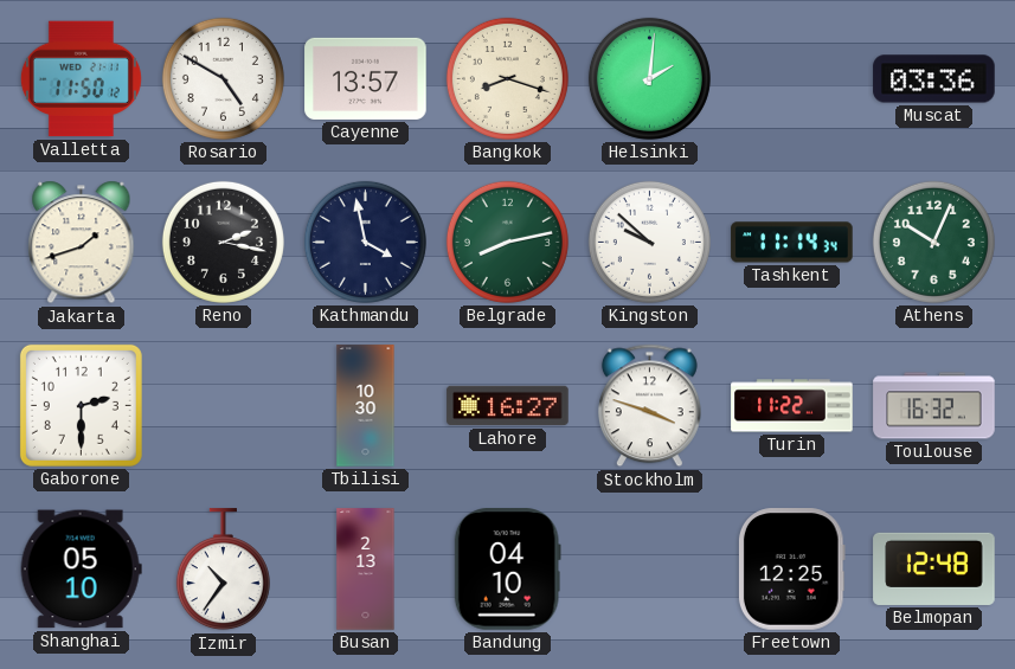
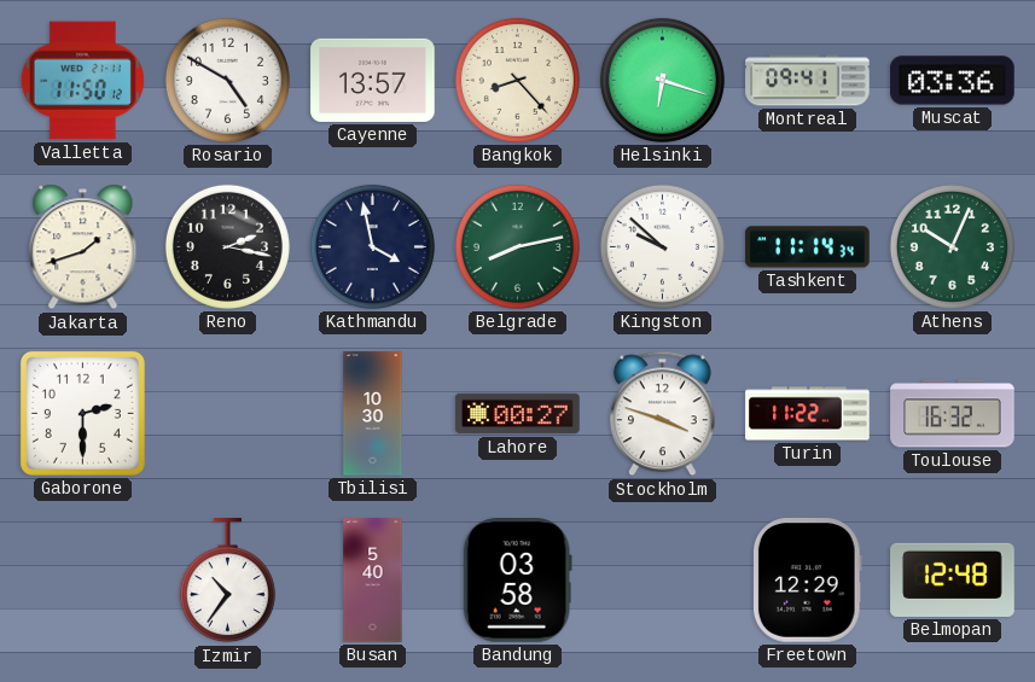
Bangkok: 8:18 -> 8:23
Helsinki: 2:01 -> 6:18
Montreal: none -> 09:41
Lahore: 16:27 -> 00:27
Shanghai: 05:10 -> none
Busan: 2:13 -> 5:40
Bandung: 04:10 -> 03:58
Freetown: 12:25 -> 12:29
